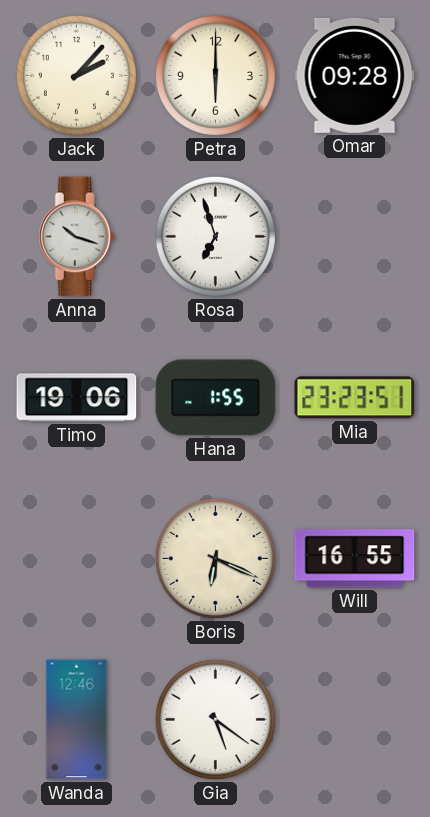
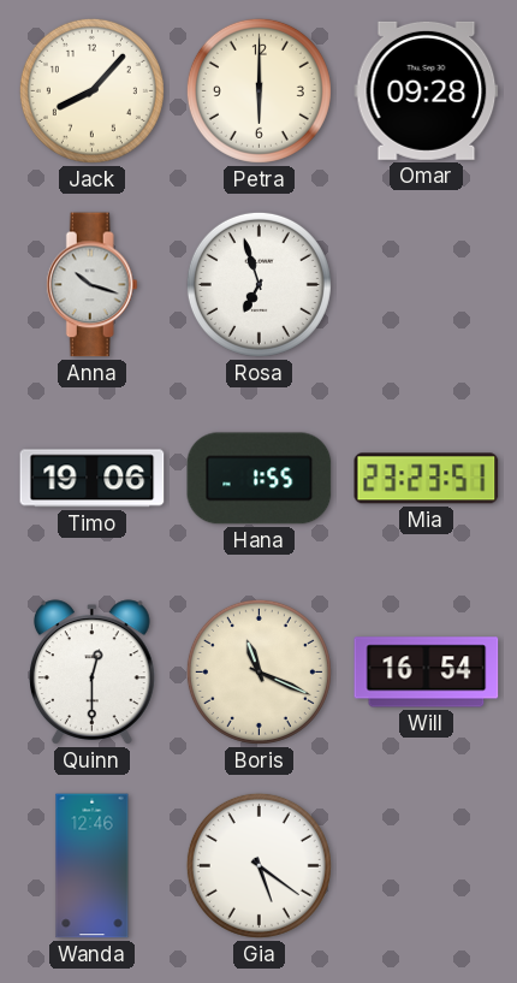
Jack: 2:07 -> 8:07
Quinn: none -> 12:30
Boris: 6:19 -> 11:19
Will: 16:55 -> 16:54
